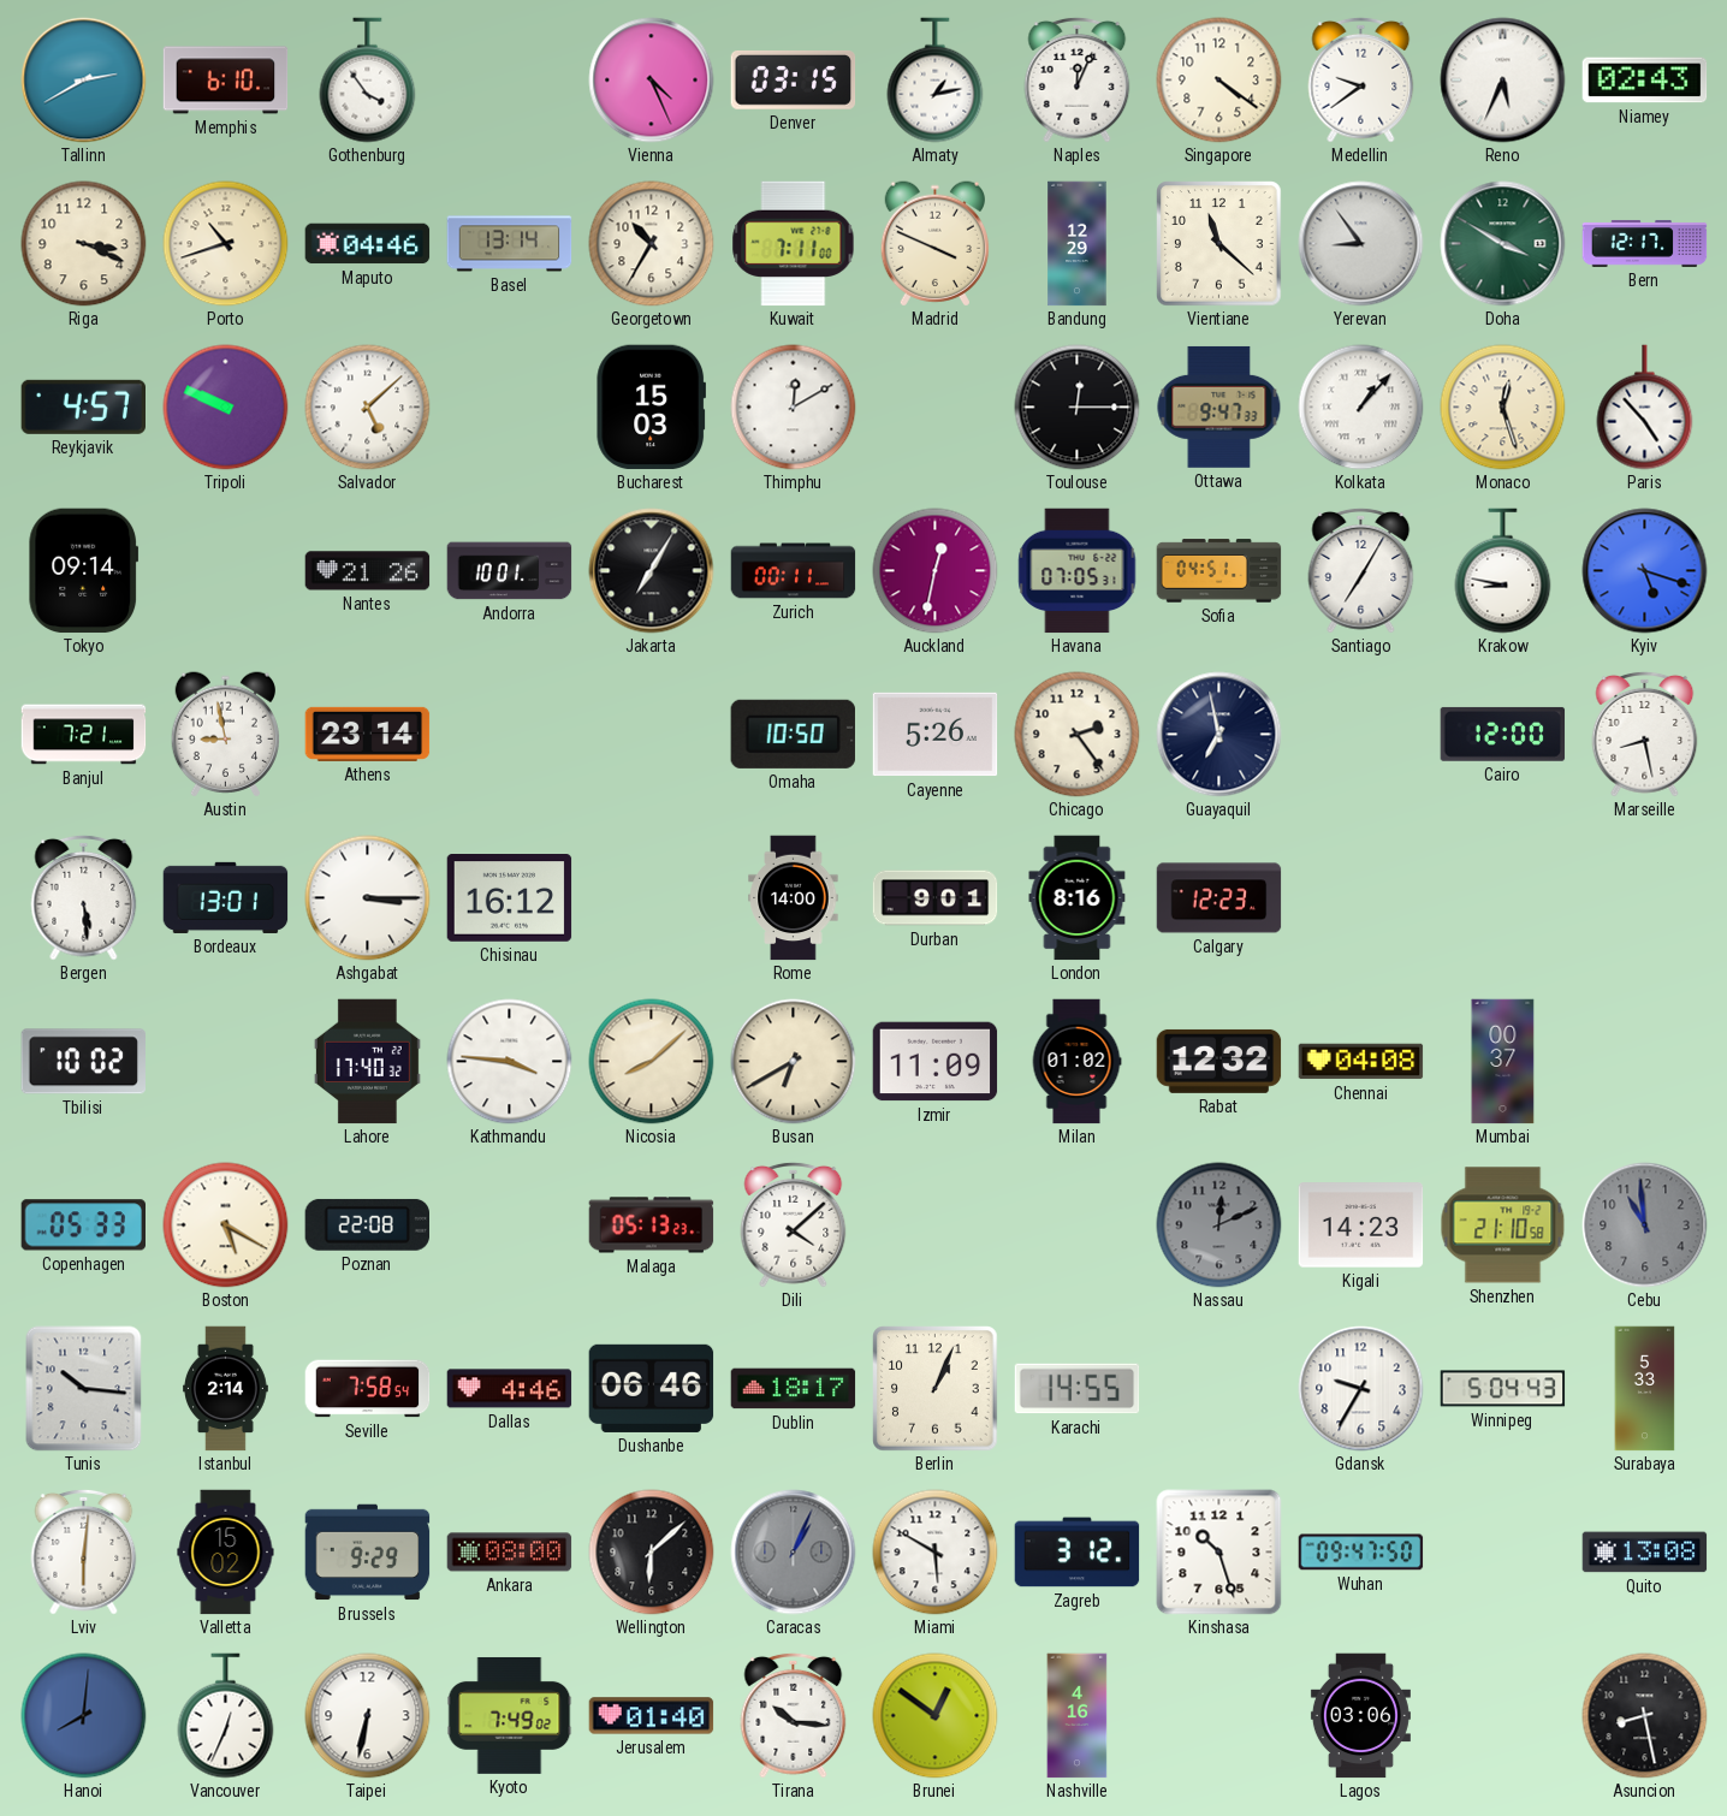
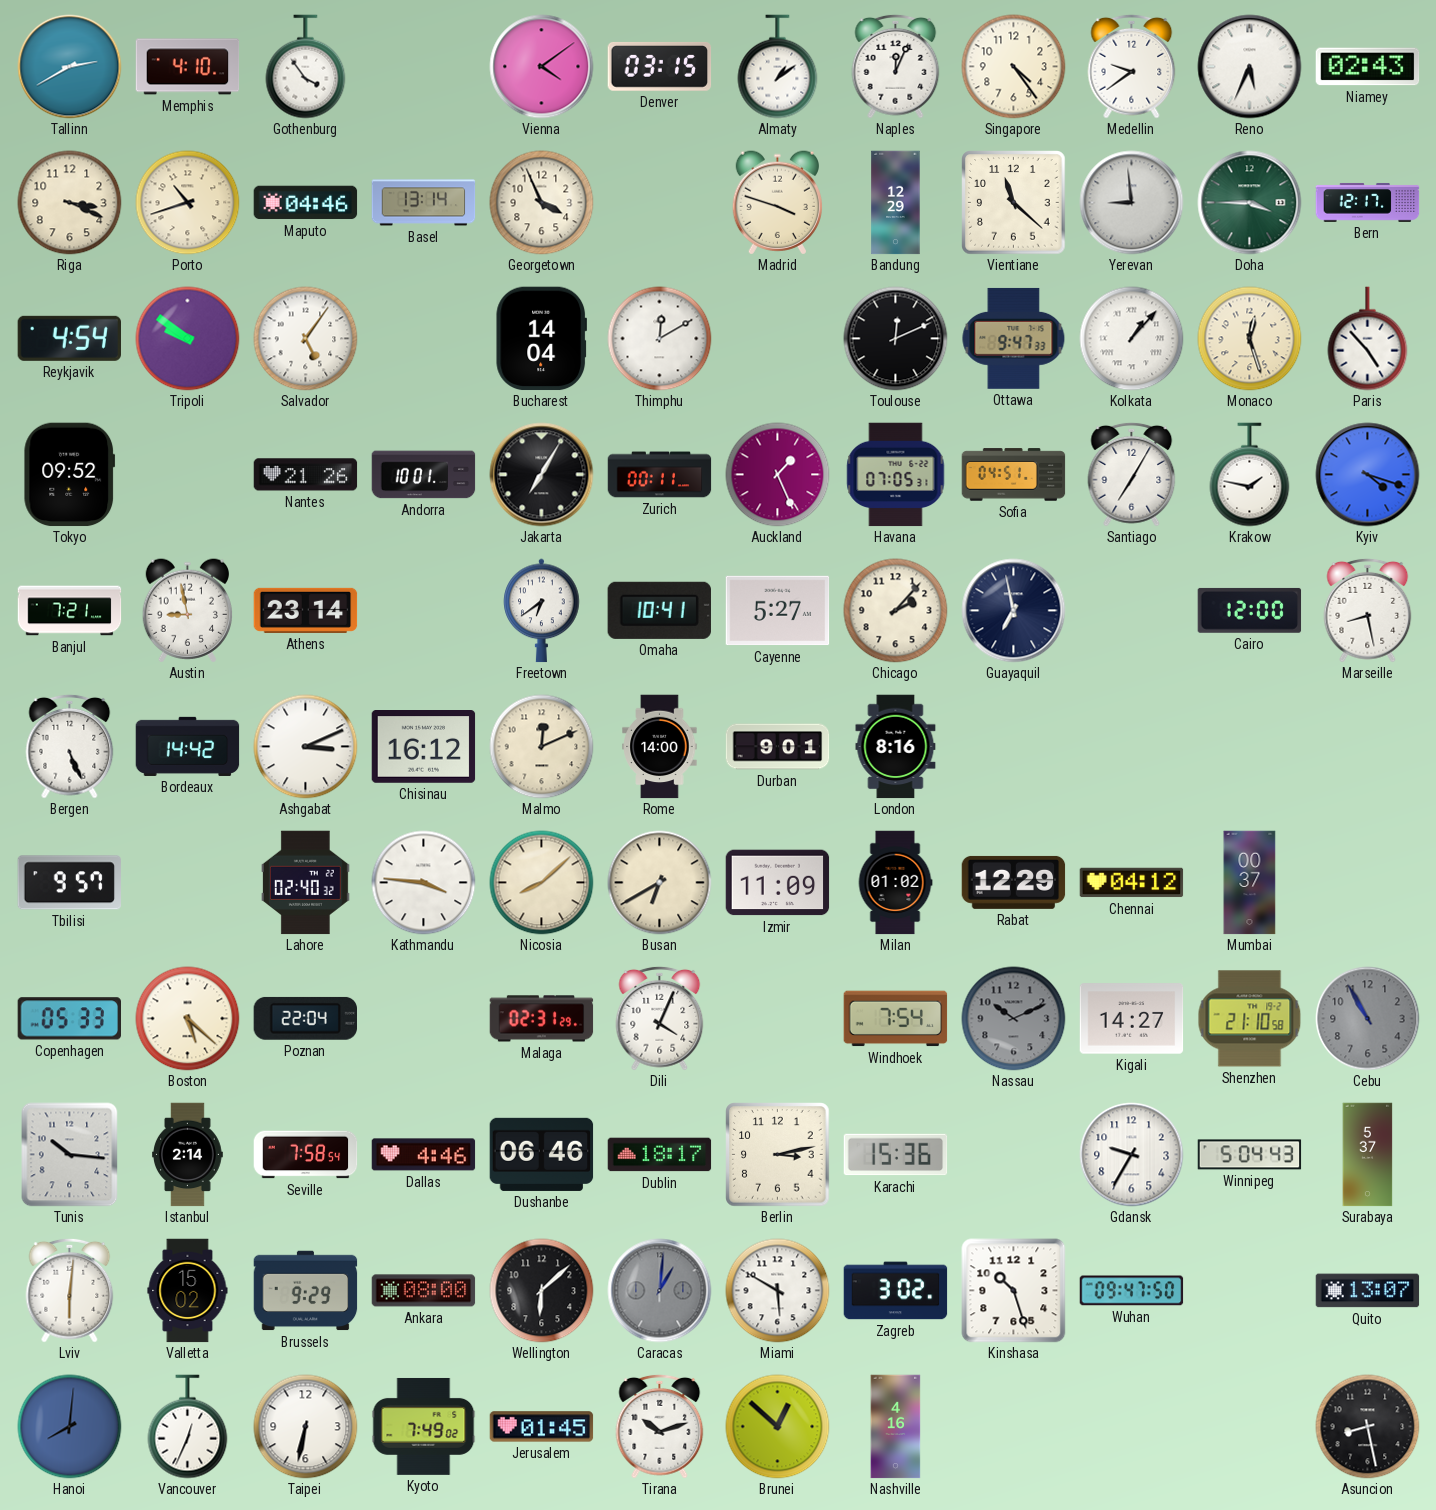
Memphis: 6:10 -> 4:10
Vienna: 4:26 -> 4:09
Almaty: 1:13 -> 1:09
Singapore: 4:21 -> 4:24
Georgetown: 10:35 -> 3:56
Kuwait: 7:11 -> none
Madrid: 3:49 -> 3:48
Yerevan: 8:54 -> 8:59
Doha: 3:50 -> 3:45
Reykjavik: 4:57 -> 4:54
Tripoli: 9:49 -> 9:51
Salvador: 5:08 -> 5:06
Bucharest: 15:03 -> 14:04
Toulouse: 12:15 -> 12:11
Tokyo: 09:14 -> 09:52
Auckland: 12:32 -> 1:26
Krakow: 8:47 -> 1:47
Kyiv: 5:18 -> 4:18
Freetown: none -> 6:39
Omaha: 10:50 -> 10:41
Cayenne: 5:26 -> 5:27
Chicago: 2:24 -> 2:07
Bergen: 5:29 -> 5:26
Bordeaux: 13:01 -> 14:42
Ashgabat: 3:15 -> 3:11
Malmo: none -> 12:11
Calgary: 12:23 -> none
Tbilisi: 10:02 -> 9:57
Lahore: 17:40 -> 02:40
Rabat: 12:32 -> 12:29
Chennai: 04:08 -> 04:12
Boston: 5:20 -> 5:22
Poznan: 22:08 -> 22:04
Malaga: 05:13 -> 02:31
Dili: 4:08 -> 4:04
Windhoek: none -> 7:54
Nassau: 12:11 -> 10:11
Kigali: 14:23 -> 14:27
Cebu: 10:59 -> 10:55
Berlin: 1:04 -> 3:13
Karachi: 14:55 -> 15:36
Surabaya: 5:33 -> 5:37
Caracas: 1:04 -> 1:01
Zagreb: 3:12 -> 3:02
Quito: 13:08 -> 13:07
Jerusalem: 01:40 -> 01:45
Tirana: 10:16 -> 10:12
Brunei: 12:51 -> 12:52
Lagos: 03:06 -> none
